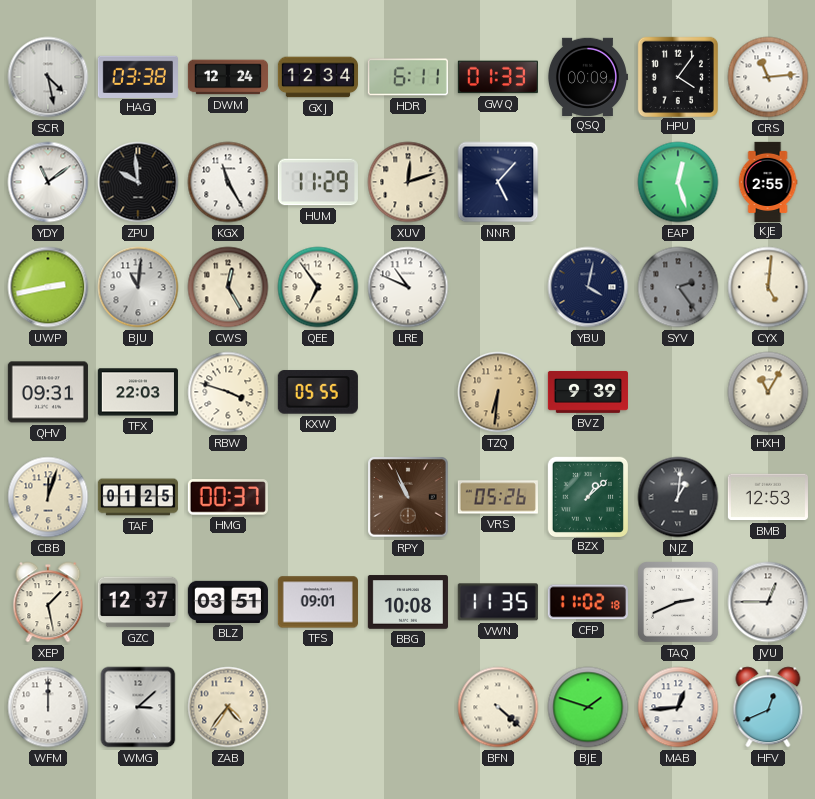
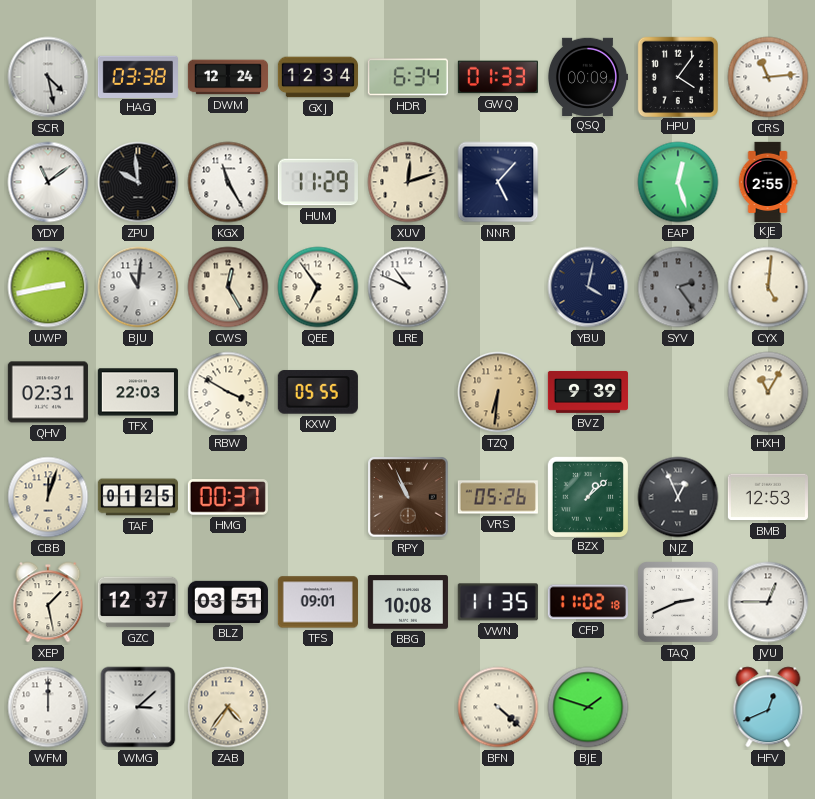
HDR: 6:11 -> 6:34
QHV: 09:31 -> 02:31
RBW: 3:48 -> 3:50
NJZ: 1:01 -> 12:56
MAB: 12:44 -> none
